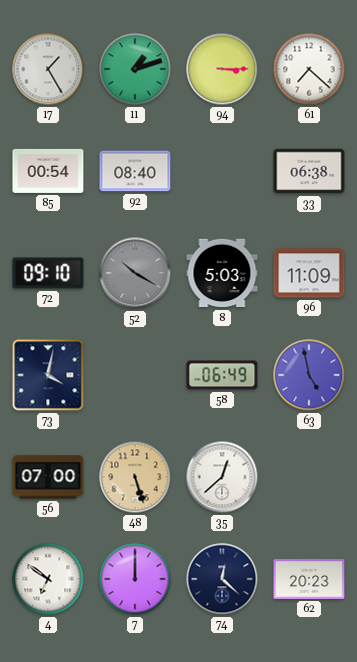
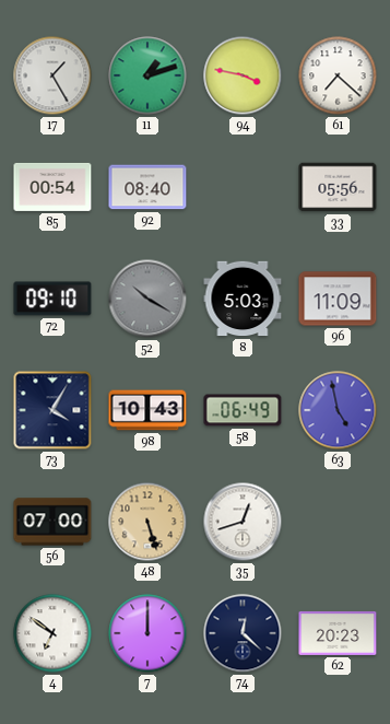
94: 3:15 -> 3:47
33: 06:38 -> 05:56
73: 4:02 -> 4:05
98: none -> 10:43
35: 12:38 -> 12:42
